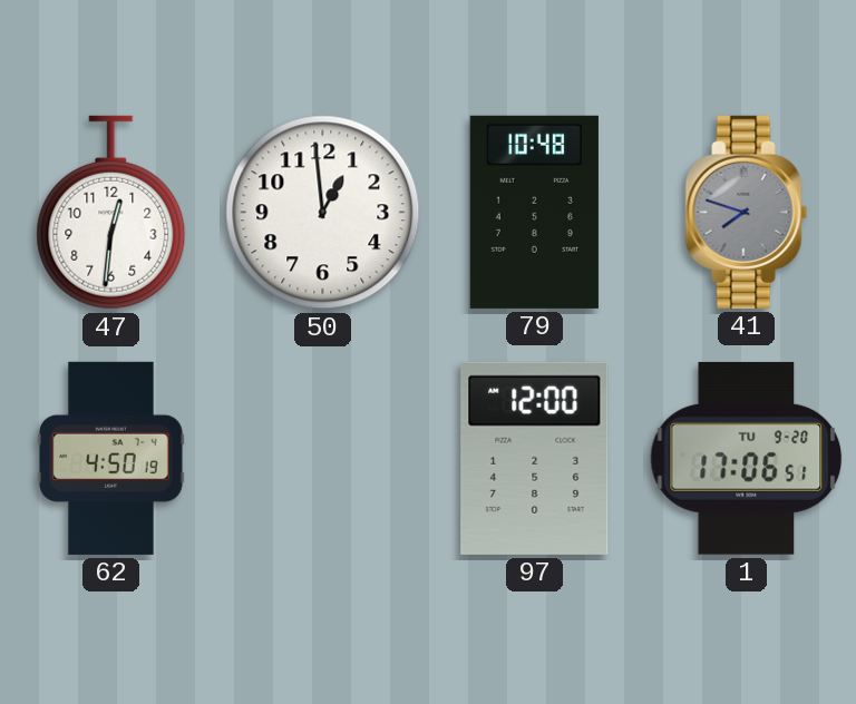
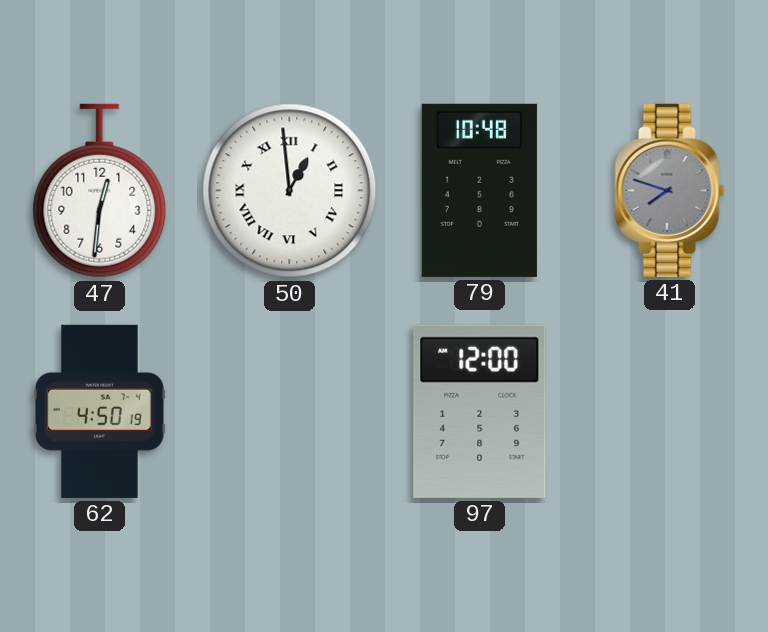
50 numerals: Arabic -> Roman
1: 17:06 -> none
